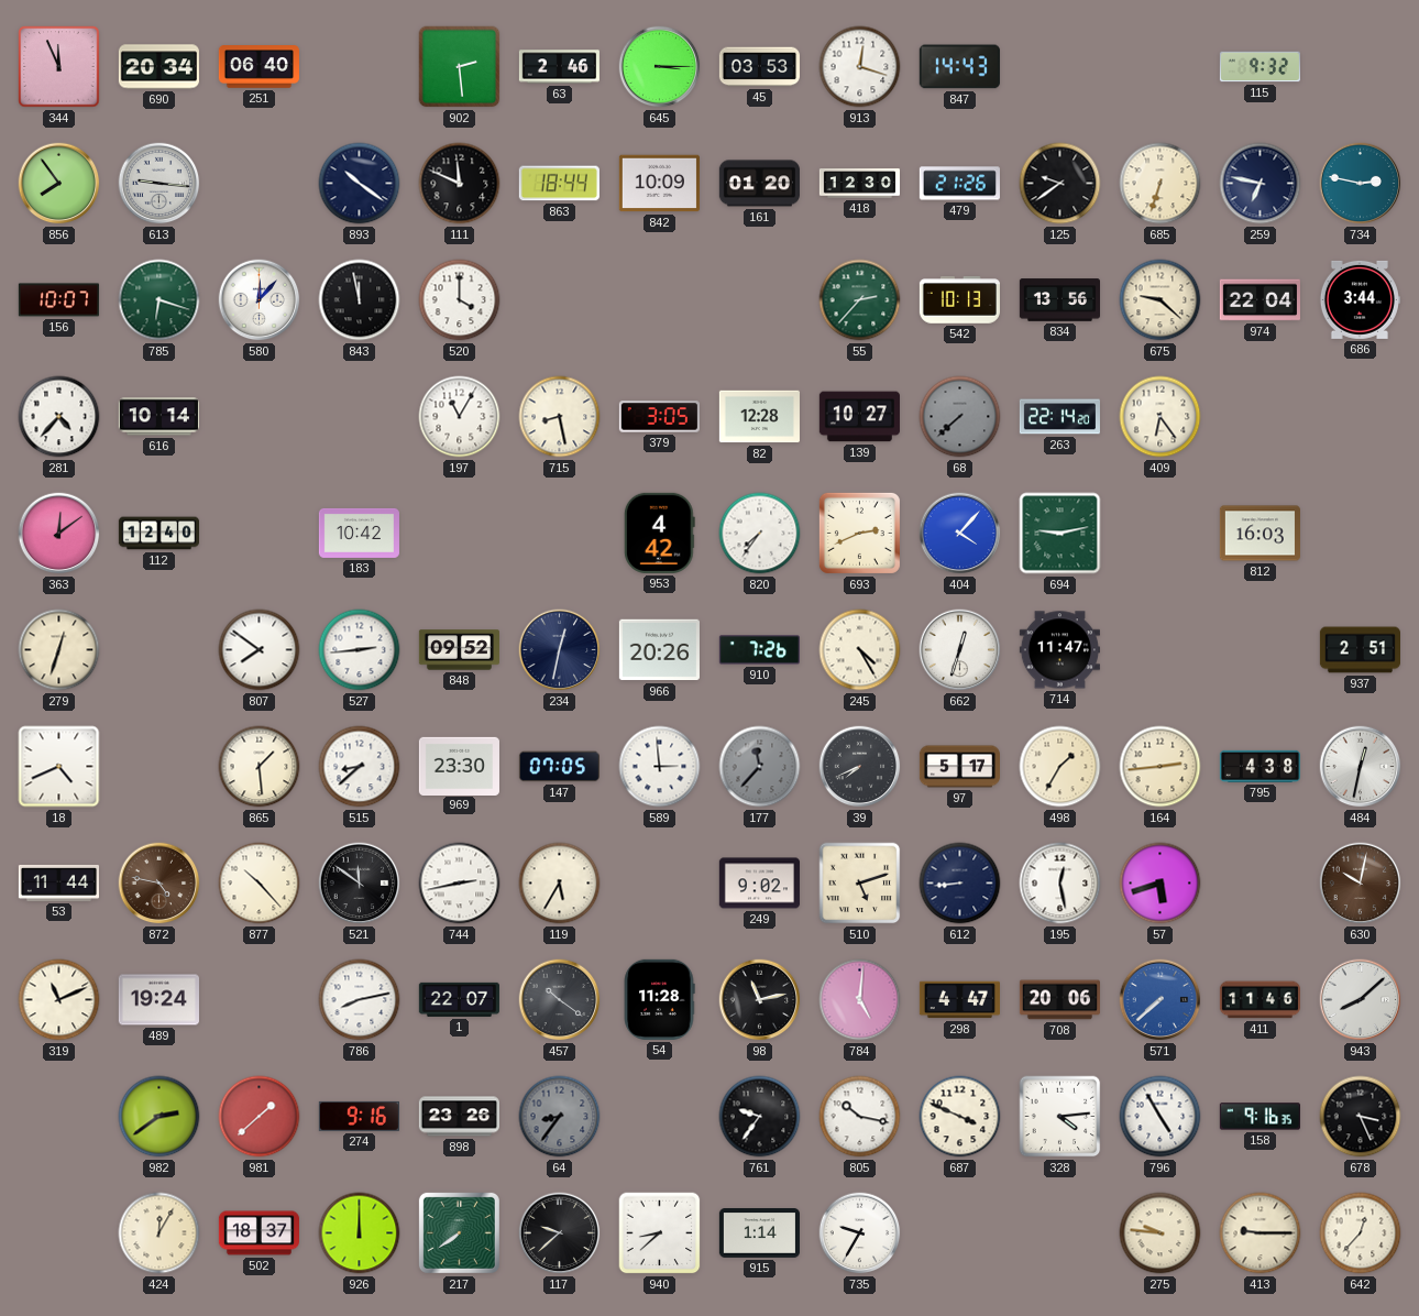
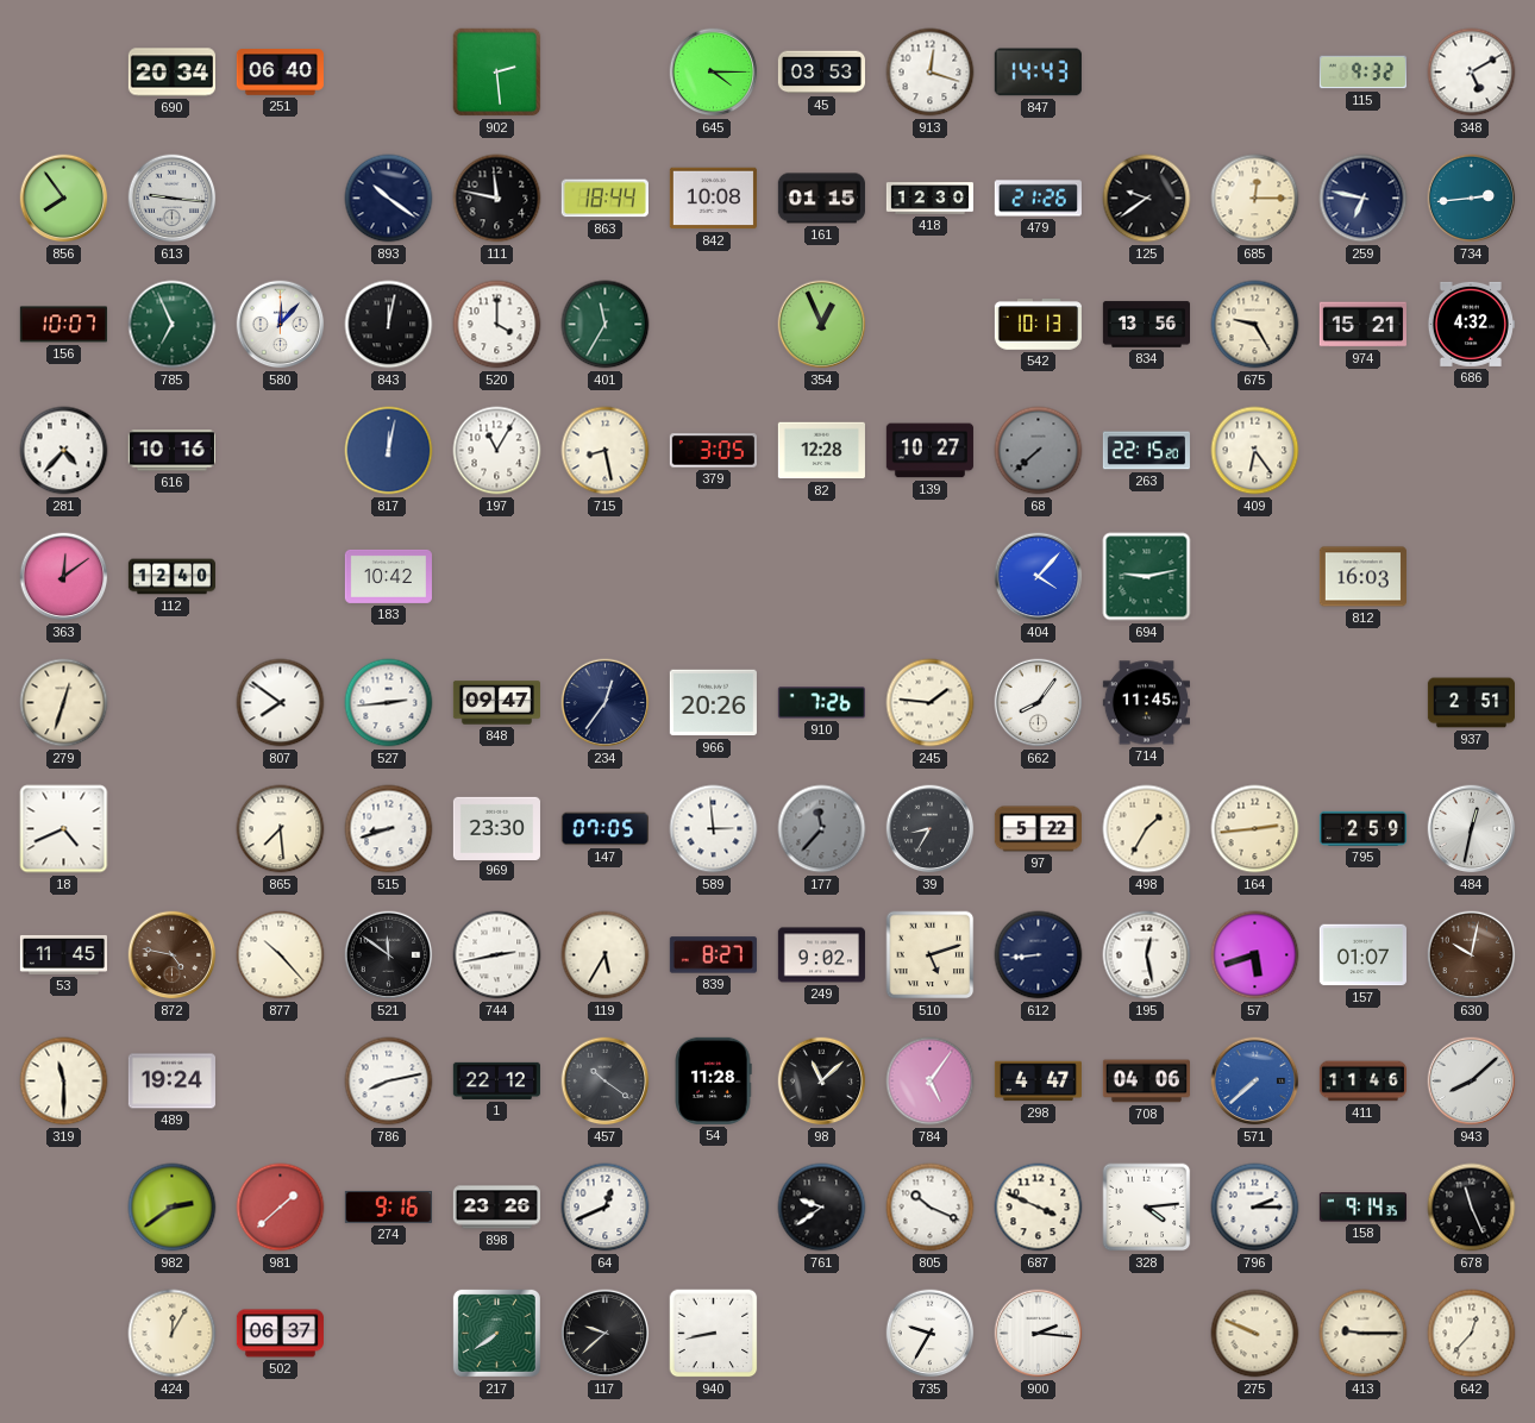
344: 11:56 -> none
63: 2:46 -> none
645: 3:15 -> 4:15
348: none -> 5:10
111: 11:49 -> 11:47
842: 10:09 -> 10:08
161: 01:20 -> 01:15
685: 6:33 -> 12:15
734: 2:47 -> 2:44
785: 6:18 -> 6:56
843: 11:58 -> 12:02
401: none -> 11:35
354: none -> 12:56
55: 2:37 -> none
675: 9:22 -> 9:25
974: 22:04 -> 15:21
686: 3:44 -> 4:32
616: 10:14 -> 10:16
817: none -> 12:02
263: 22:14 -> 22:15
953: 4:42 -> none
820: 7:36 -> none
693: 2:41 -> none
848: 09:52 -> 09:47
234: 12:32 -> 12:36
245: 4:25 -> 1:46
662: 12:33 -> 8:06
714: 11:47 -> 11:45
865: 1:29 -> 7:29
515: 8:38 -> 8:42
39: 7:41 -> 8:35
97: 5:17 -> 5:22
795: 4:38 -> 2:59
53: 11:44 -> 11:45
839: none -> 8:27
157: none -> 01:07
319: 11:11 -> 11:30
1: 22:07 -> 22:12
98: 11:13 -> 11:08
784: 5:01 -> 5:06
708: 20:06 -> 04:06
64: 8:36 -> 12:41
64 dial: grey -> white
761: 9:36 -> 9:39
805: 10:17 -> 10:19
796: 4:55 -> 2:15
158: 9:16 -> 9:14
678: 3:26 -> 11:26
502: 18:37 -> 06:37
926: 12:00 -> none
940: 8:38 -> 8:43
915: 1:14 -> none
900: none -> 2:16
275: 9:46 -> 9:49
